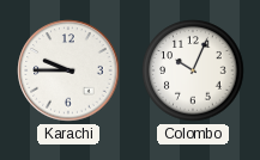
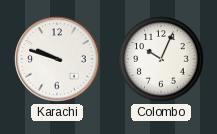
Karachi: 9:45 -> 9:48
